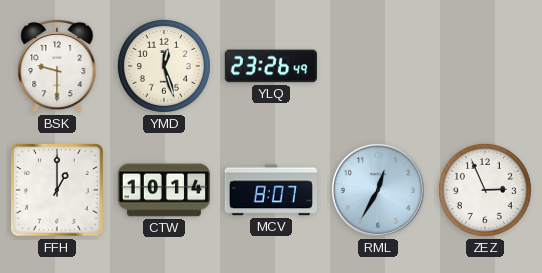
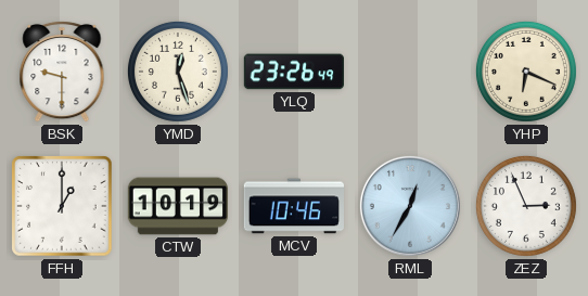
YHP: none -> 6:19
CTW: 10:14 -> 10:19
MCV: 8:07 -> 10:46
